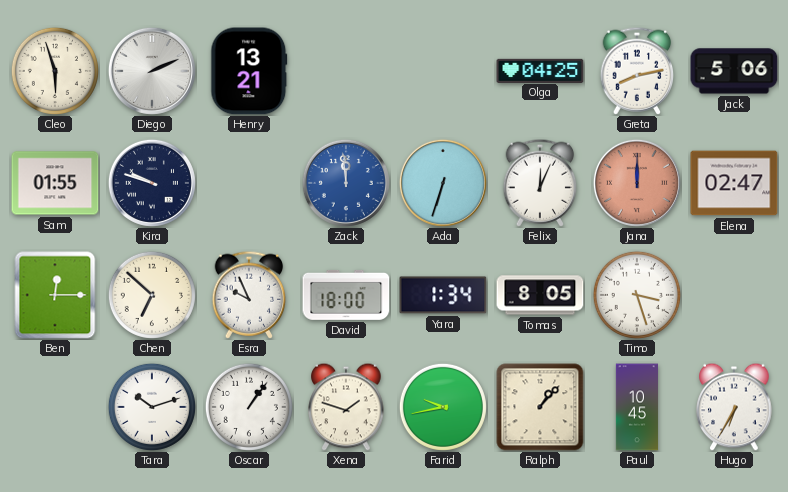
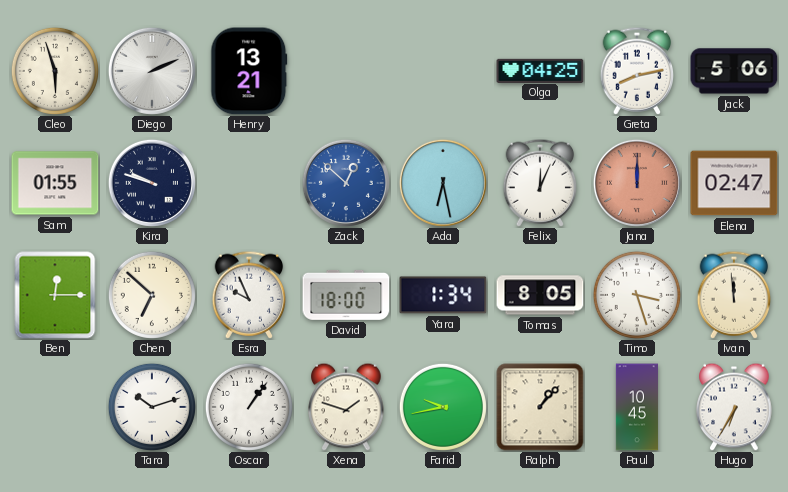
Zack: 11:59 -> 12:52
Ada: 6:33 -> 6:28
Ivan: none -> 11:59
